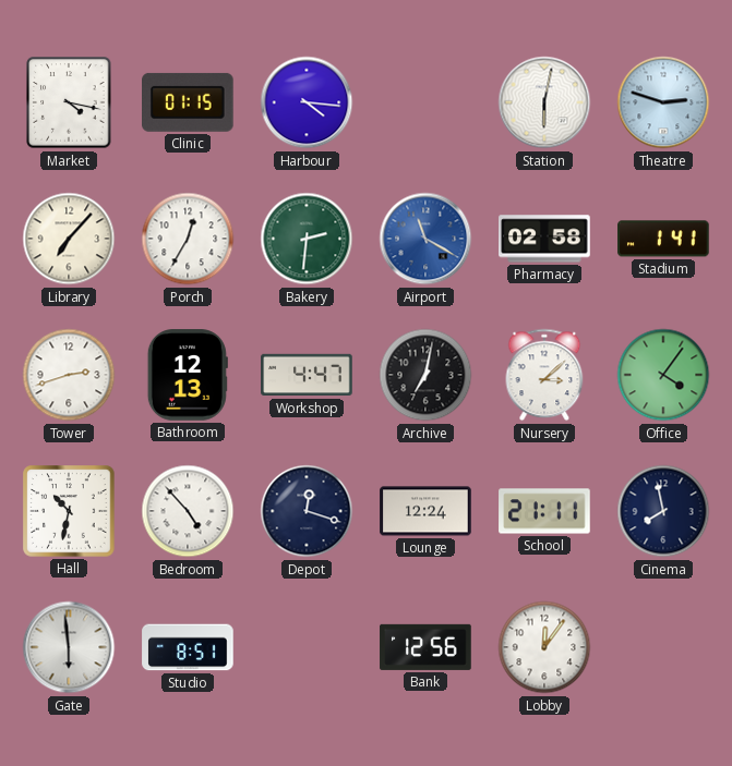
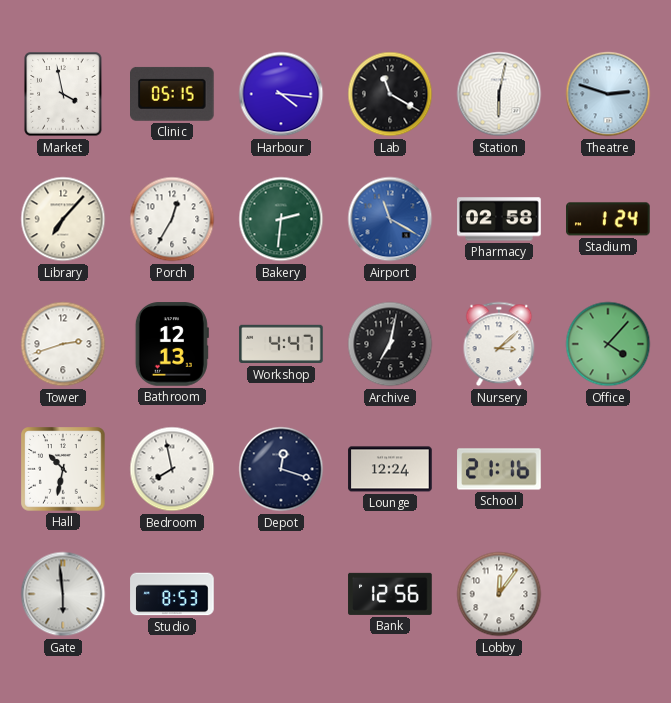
Market: 4:17 -> 3:58
Clinic: 01:15 -> 05:15
Lab: none -> 11:20
Stadium: 1:41 -> 1:24
Office: 4:06 -> 4:07
Bedroom: 4:53 -> 7:58
School: 21:11 -> 21:16
Cinema: 7:58 -> none
Studio: 8:51 -> 8:53
